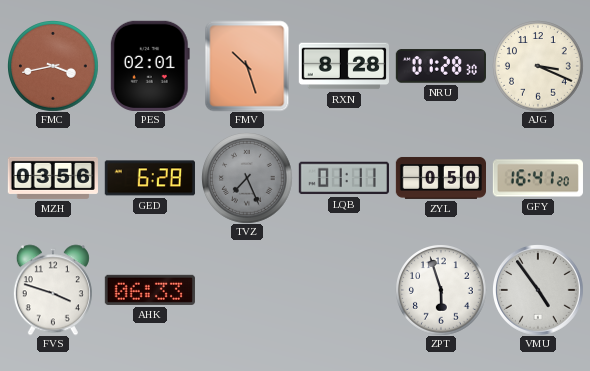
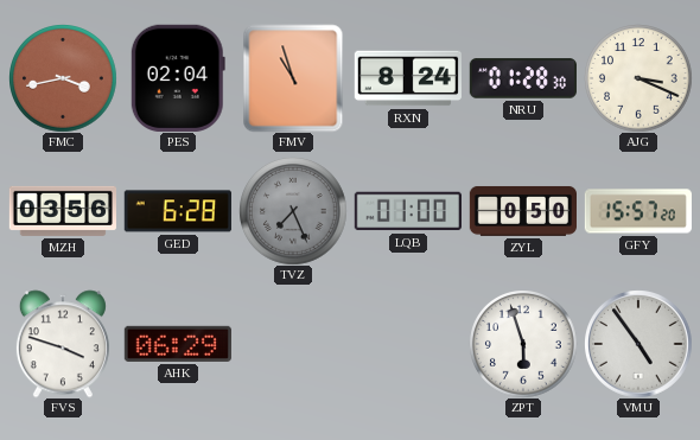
PES: 02:01 -> 02:04
FMV: 10:27 -> 10:57
RXN: 8:28 -> 8:24
LQB: 01:11 -> 01:00
GFY: 16:41 -> 15:57
AHK: 06:33 -> 06:29
